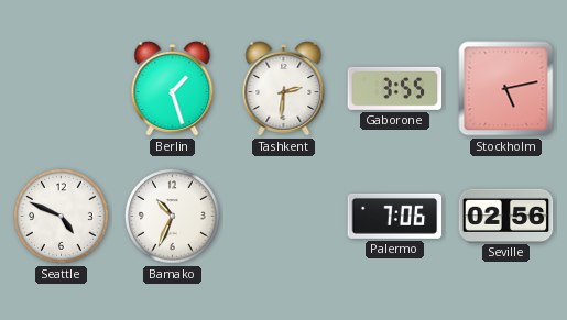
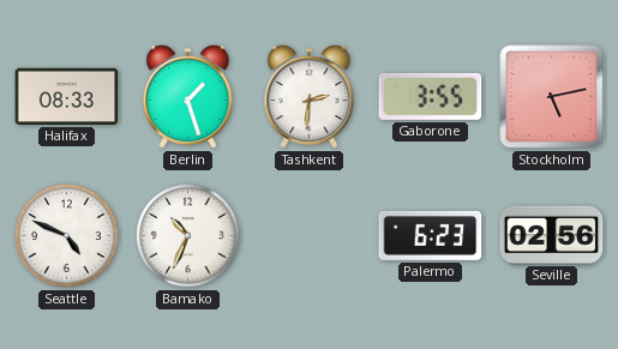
Halifax: none -> 08:33
Palermo: 7:06 -> 6:23
